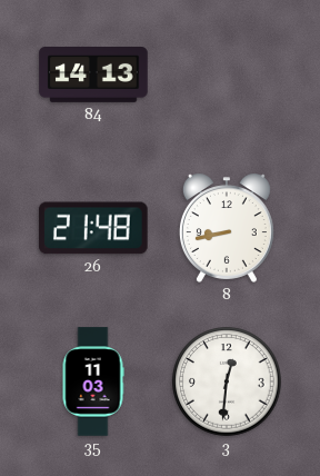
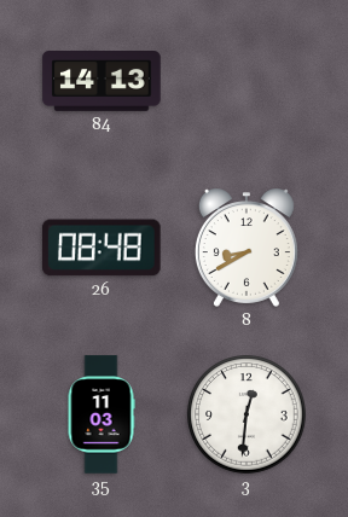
26: 21:48 -> 08:48
8: 8:43 -> 8:40
